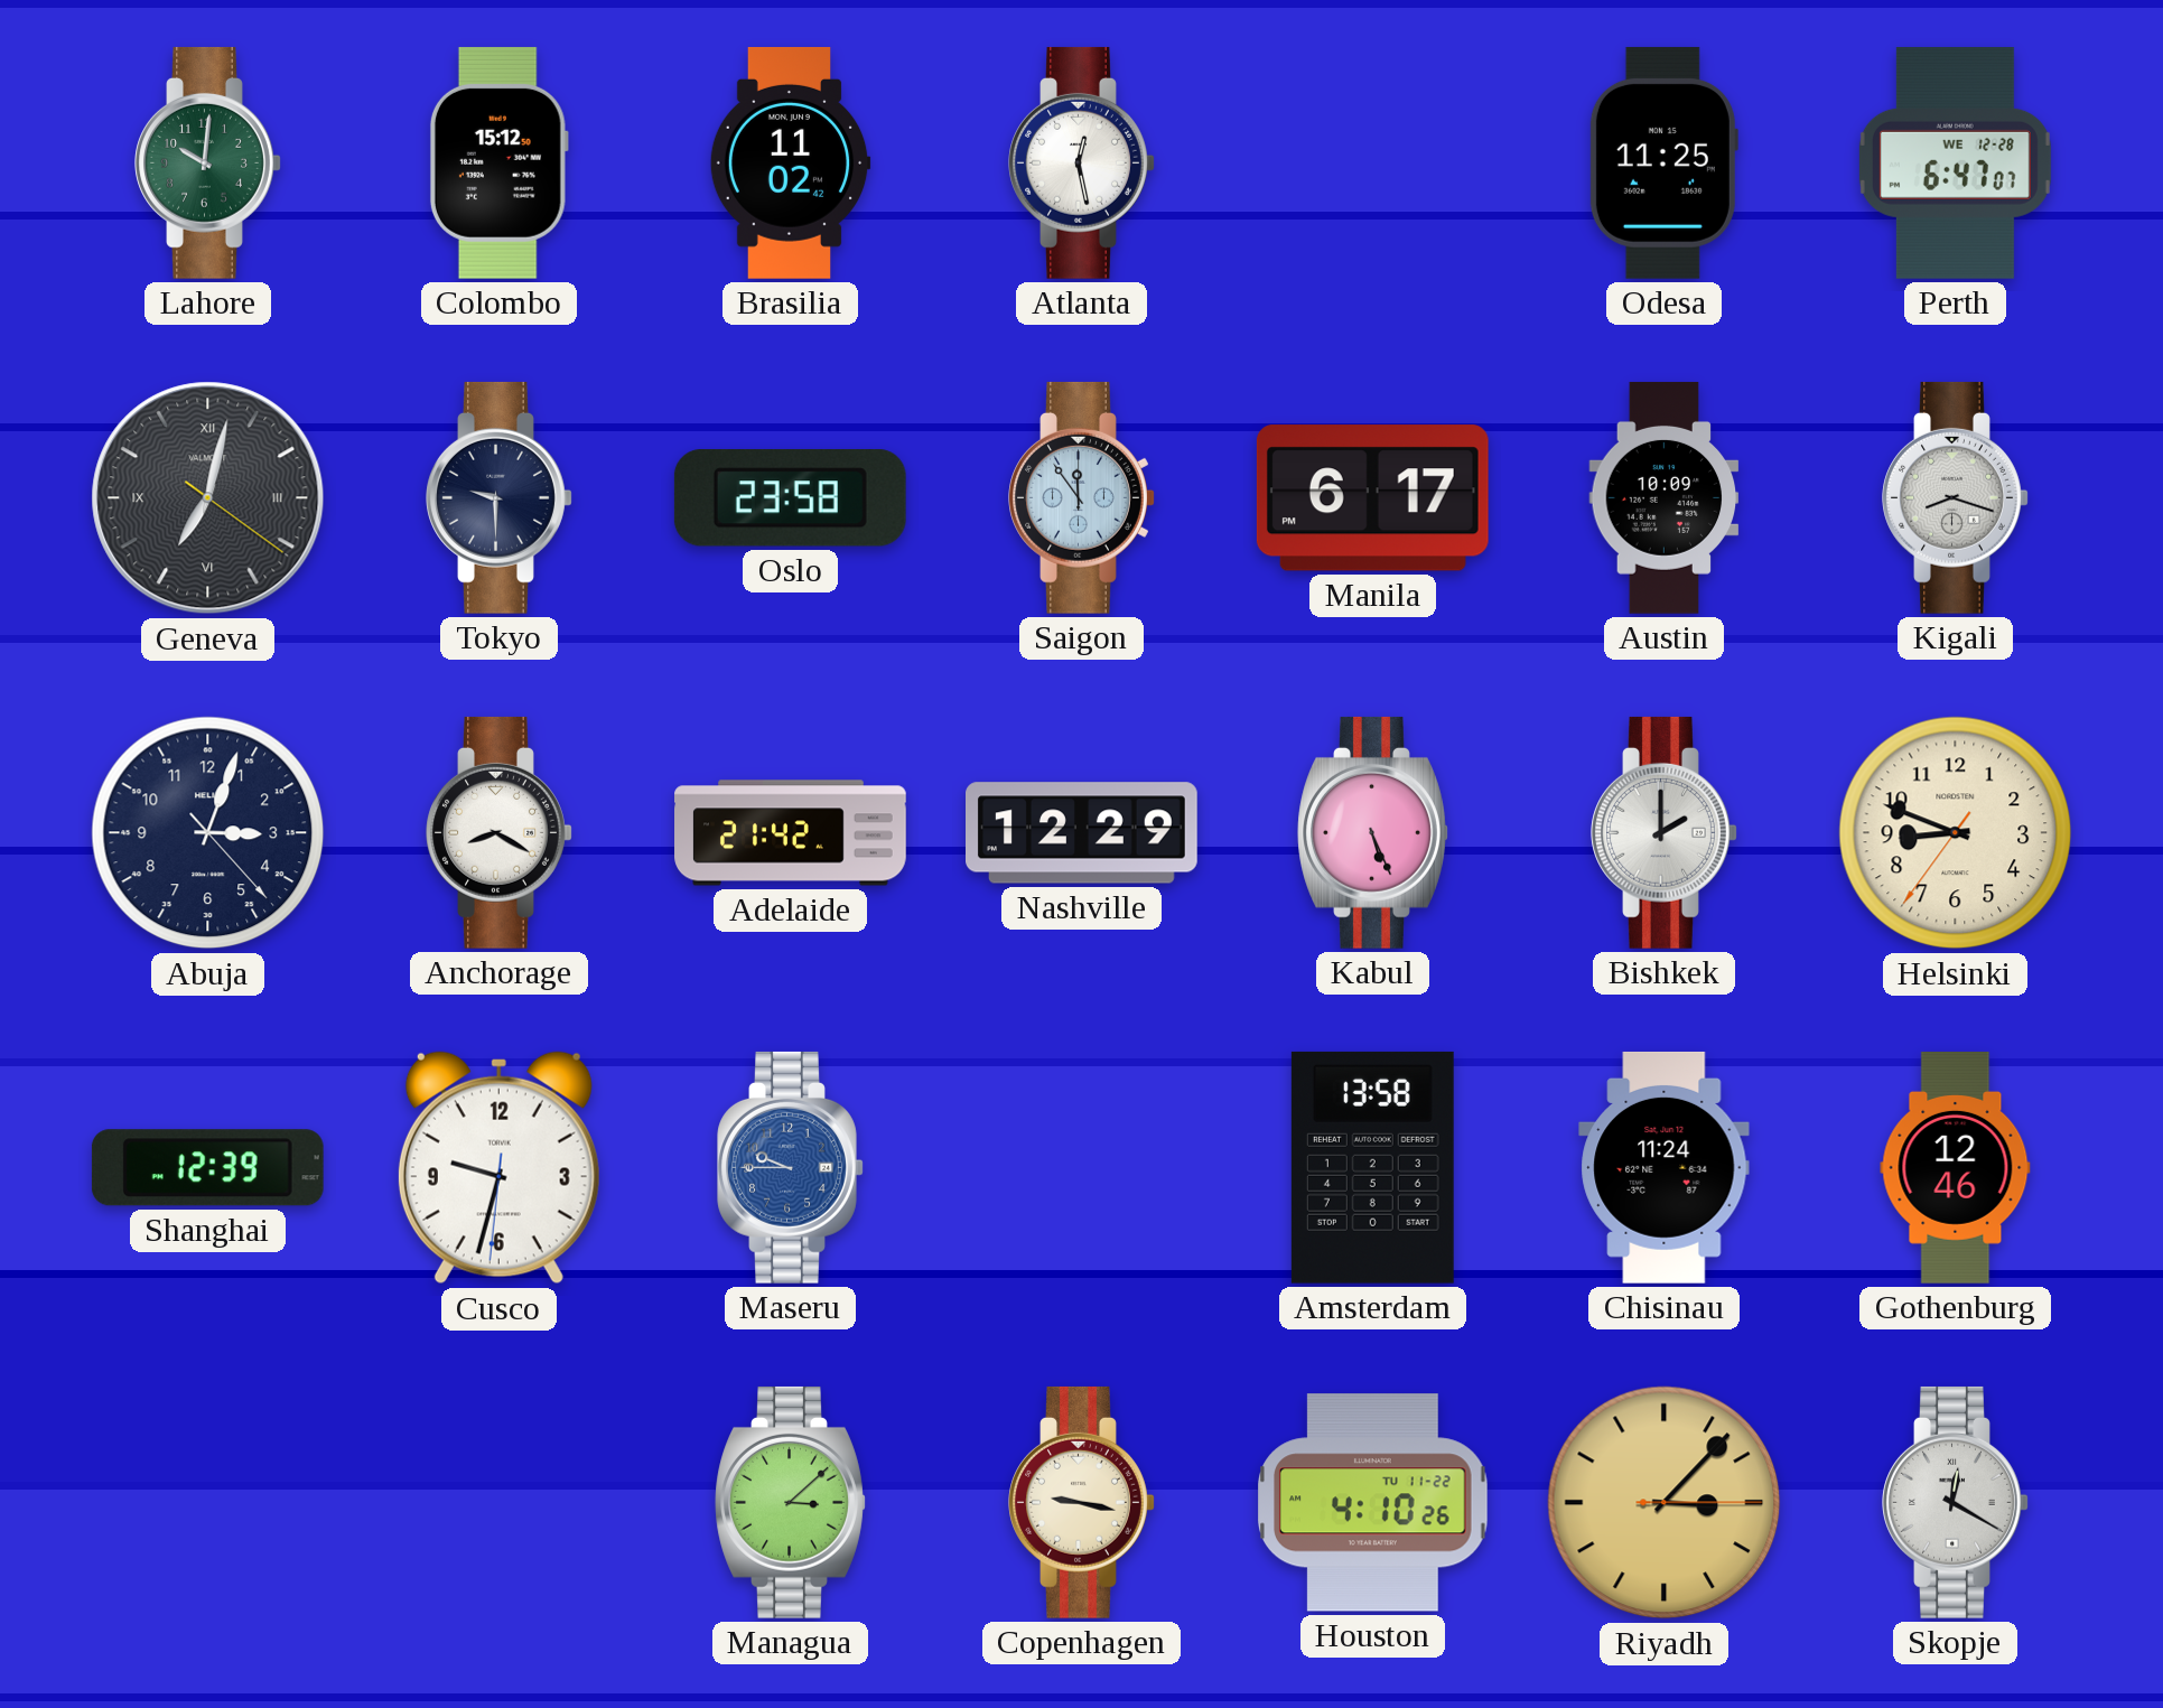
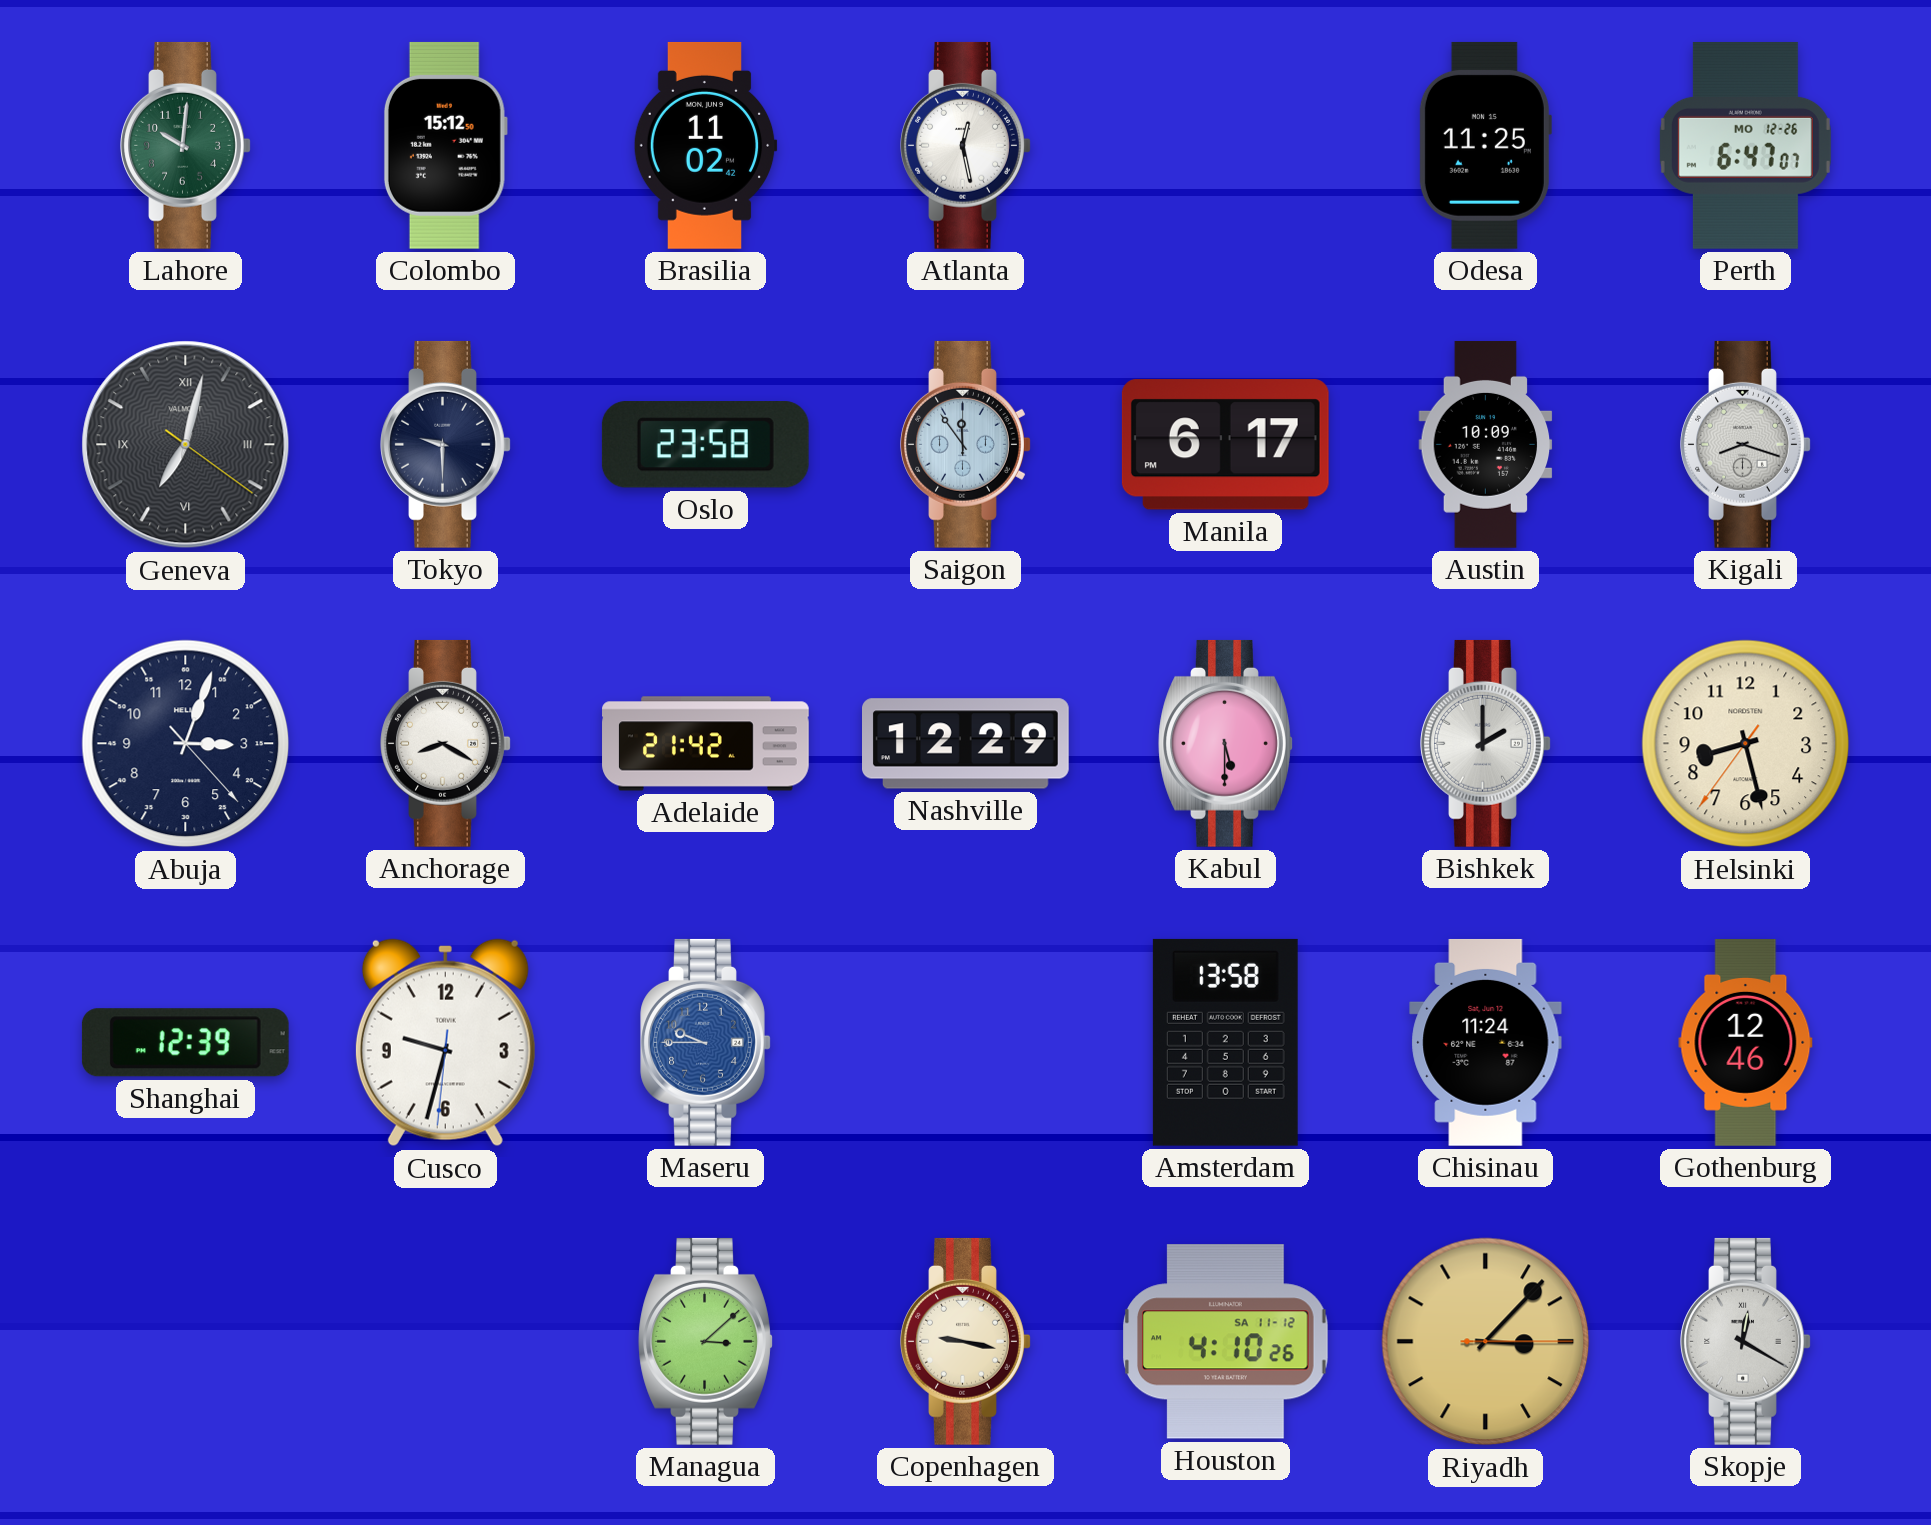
Perth date: WE 12-28 -> MO 12-26
Kabul: 5:26 -> 5:30
Helsinki: 8:48 -> 8:27
Houston date: TU 11-22 -> SA 11-12
